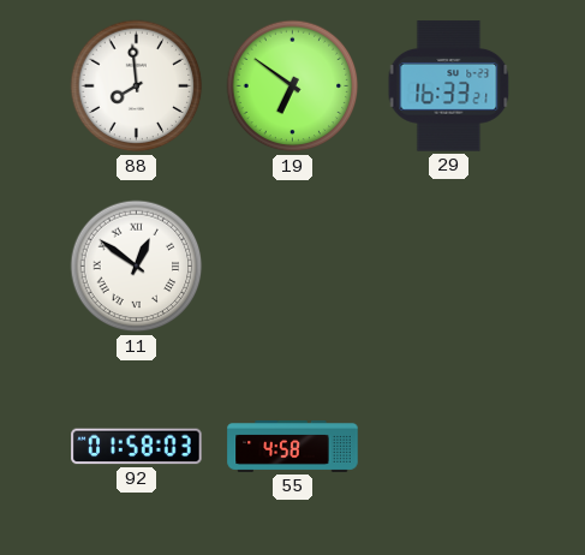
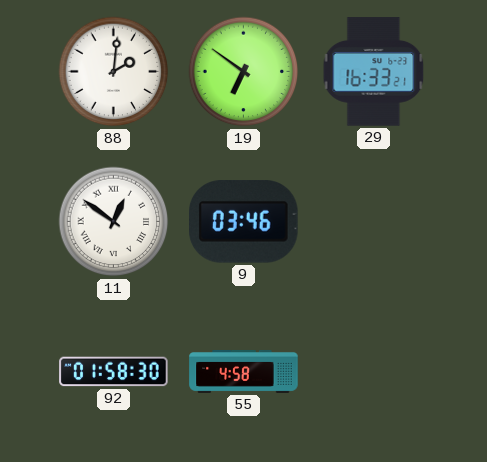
88: 7:59 -> 2:01
9: none -> 03:46
92: 01:58:03 -> 01:58:30
